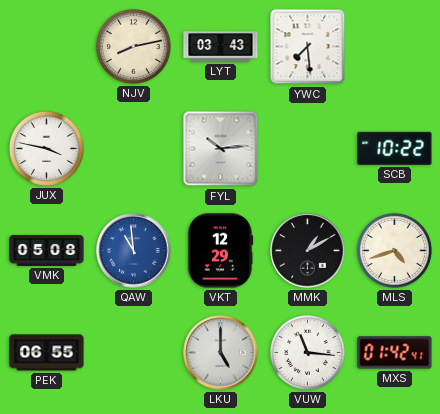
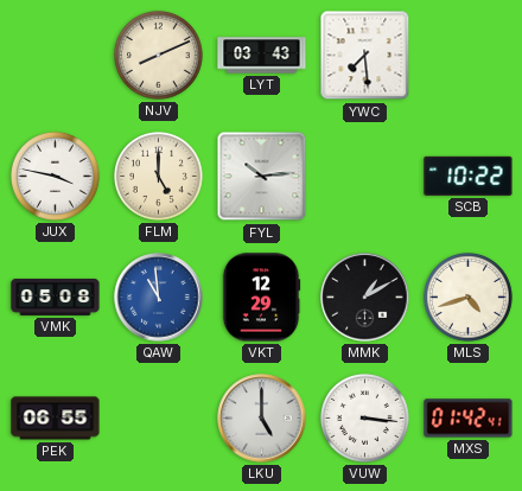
NJV: 8:13 -> 8:11
FLM: none -> 5:00
VUW: 11:16 -> 3:16
